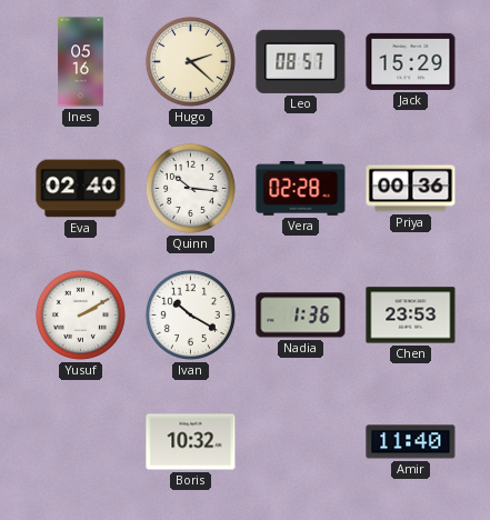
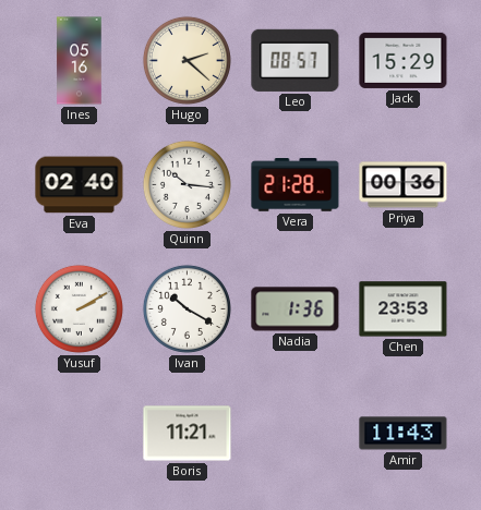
Vera: 02:28 -> 21:28
Boris: 10:32 -> 11:21
Amir: 11:40 -> 11:43
